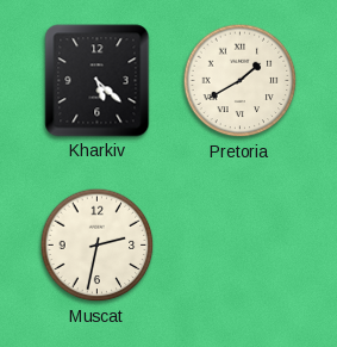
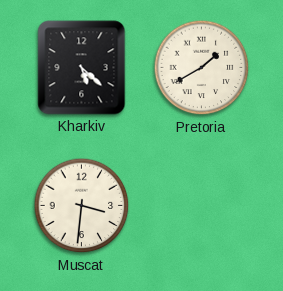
Muscat: 2:32 -> 3:31
